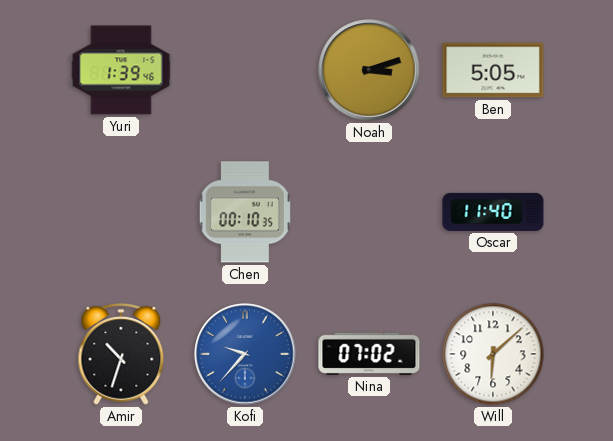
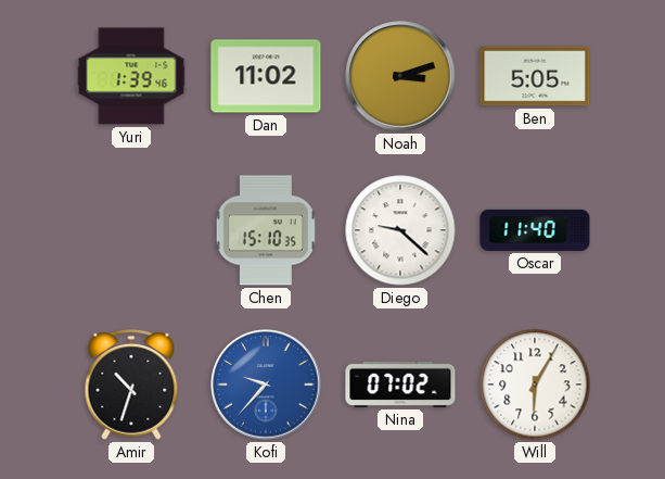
Dan: none -> 11:02
Chen: 00:10 -> 15:10
Diego: none -> 9:22
Will: 6:08 -> 6:05
